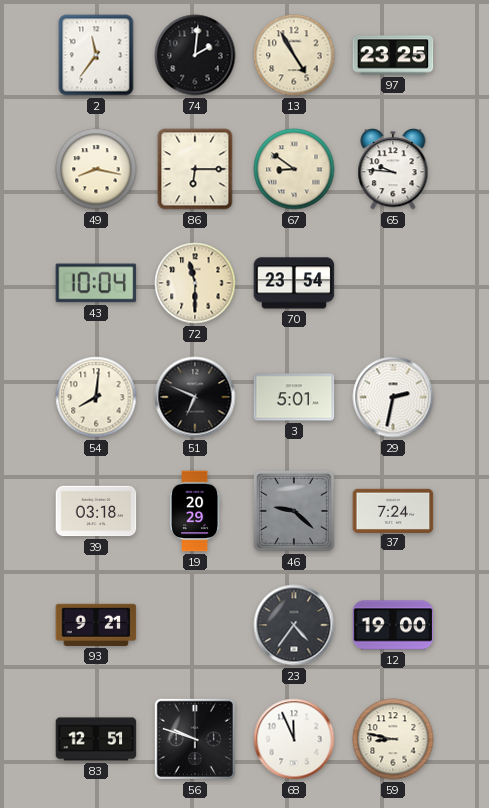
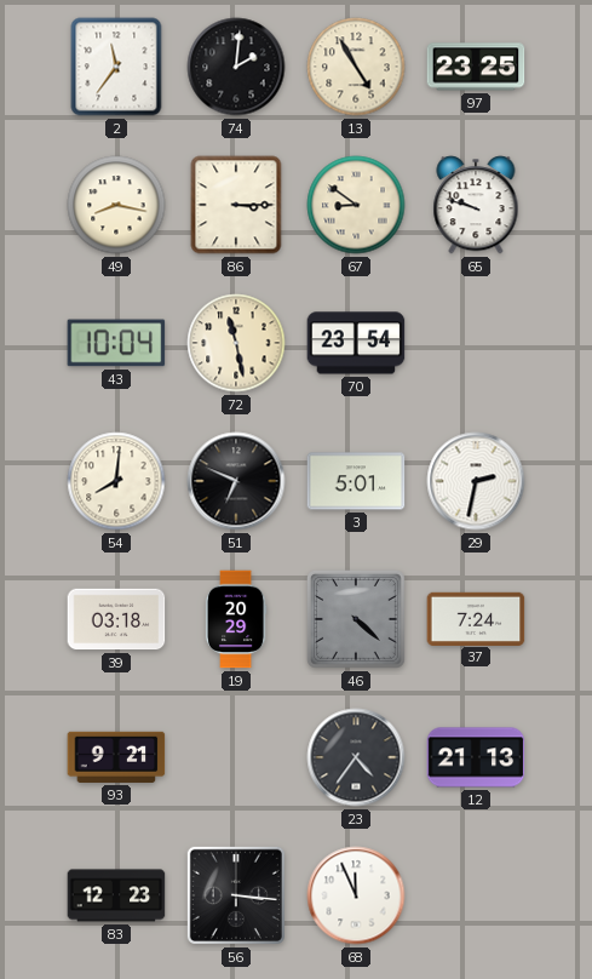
86: 6:15 -> 3:15
65: 9:46 -> 9:48
72: 11:30 -> 11:28
46: 9:22 -> 4:22
12: 19:00 -> 21:13
83: 12:51 -> 12:23
56: 9:48 -> 3:16
59: 8:47 -> none
